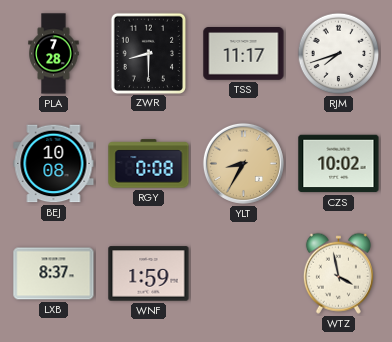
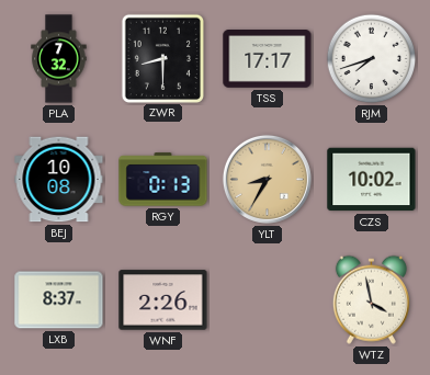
PLA: 7:28 -> 7:32
TSS: 11:17 -> 17:17
RGY: 0:08 -> 0:13
WNF: 1:59 -> 2:26
